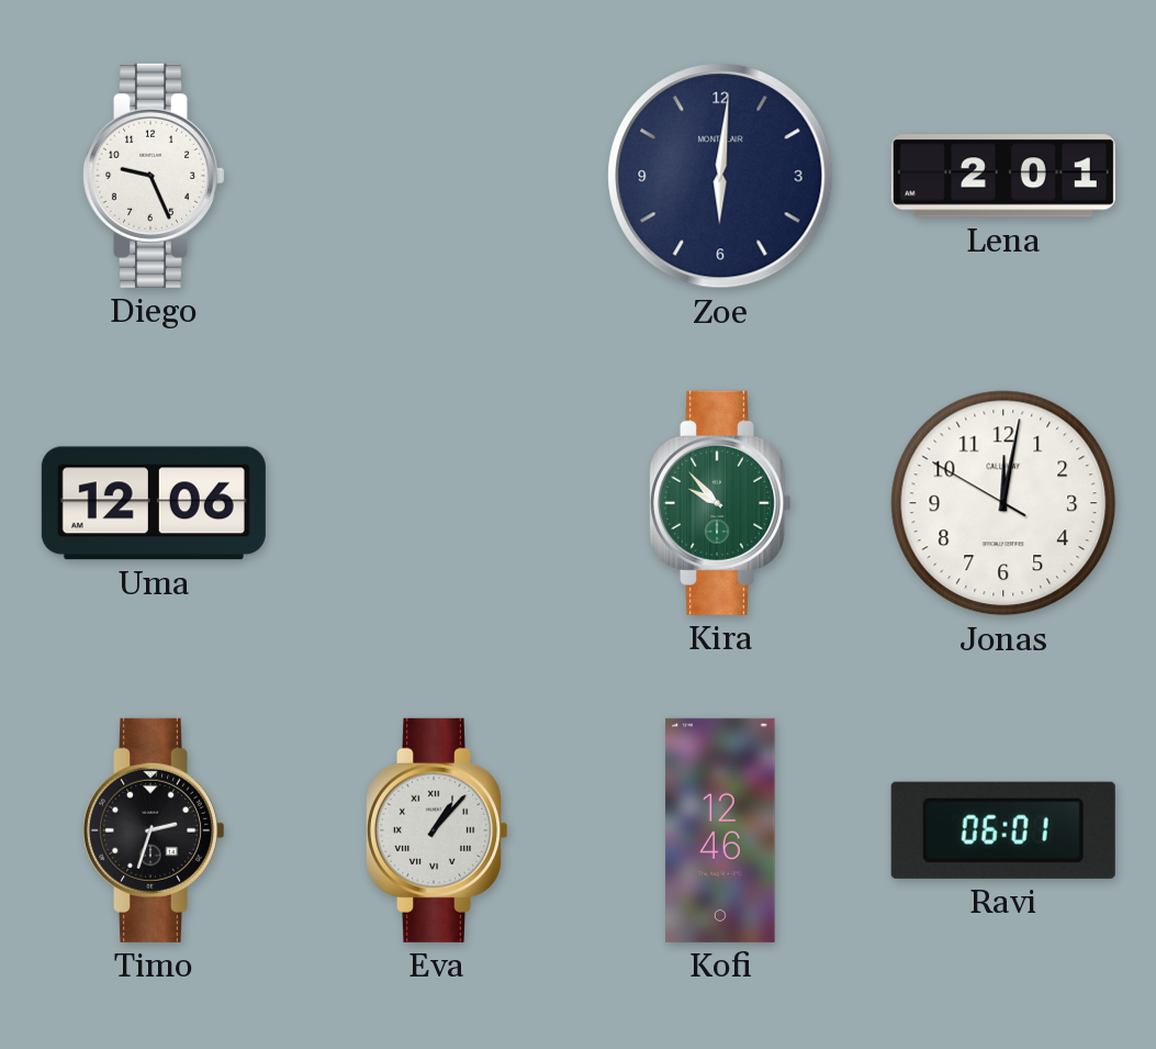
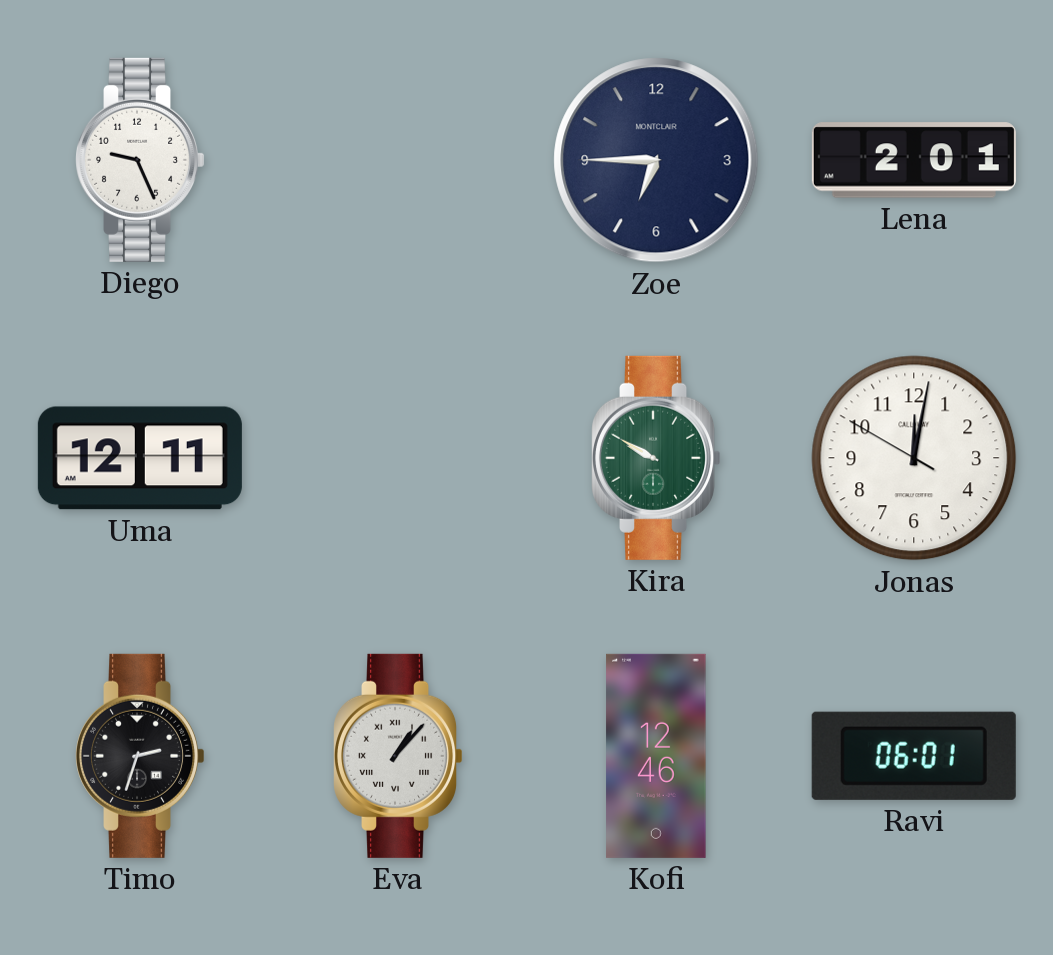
Zoe: 6:01 -> 6:45
Uma: 12:06 -> 12:11
Kira: 9:53 -> 9:50
